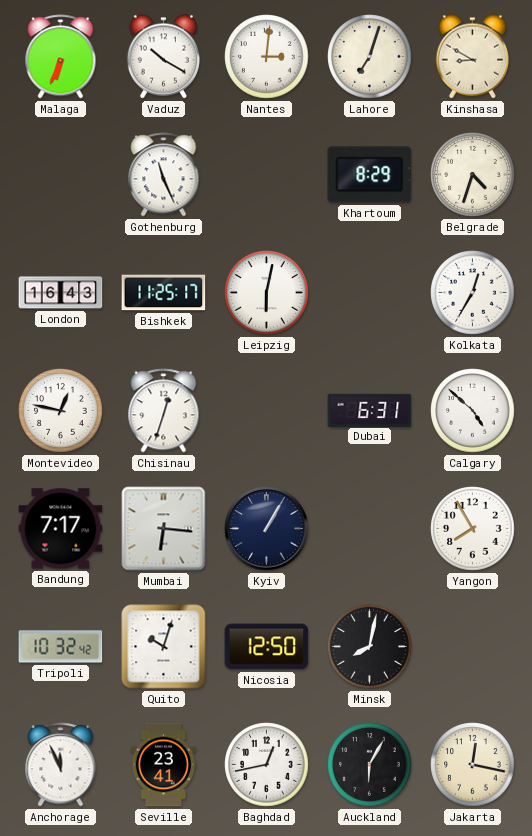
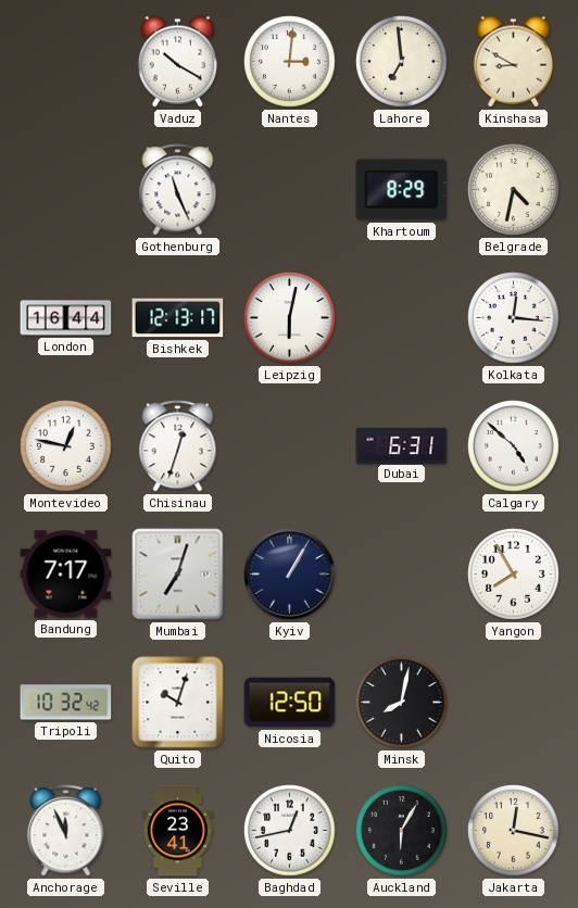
Malaga: 6:34 -> none
Lahore: 7:03 -> 6:59
Belgrade: 4:33 -> 4:32
London: 16:43 -> 16:44
Bishkek: 11:25 -> 12:13
Kolkata: 12:35 -> 12:16
Mumbai: 6:16 -> 7:03
